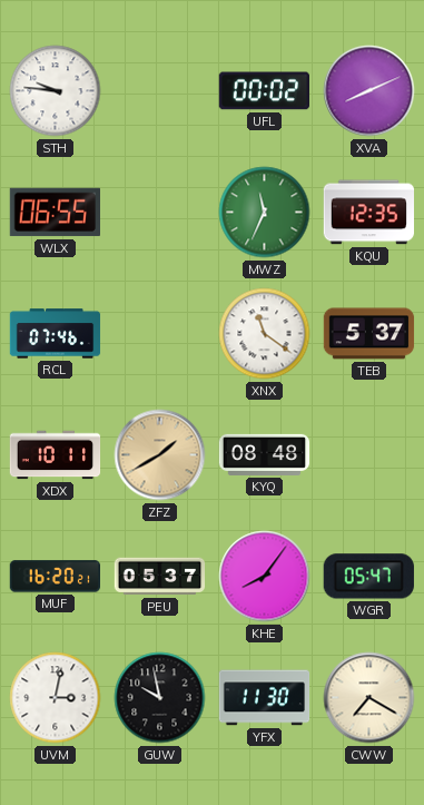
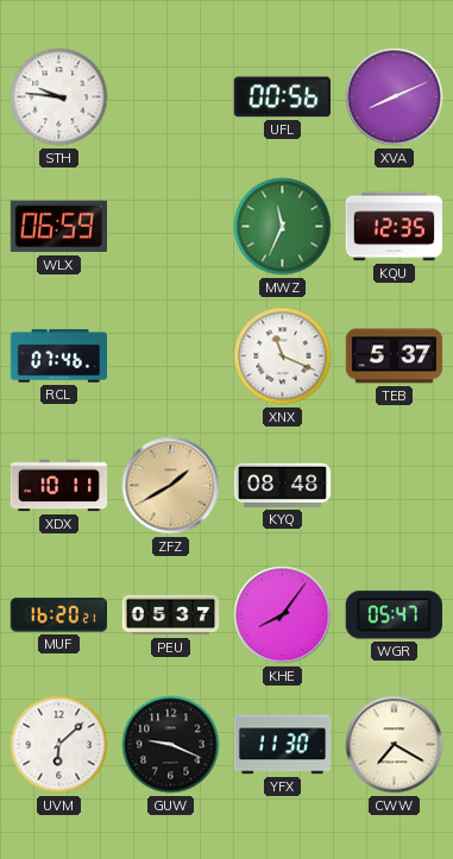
UFL: 00:02 -> 00:56
WLX: 06:55 -> 06:59
XNX: 11:21 -> 11:19
UVM: 3:02 -> 6:08
GUW: 9:58 -> 9:19
